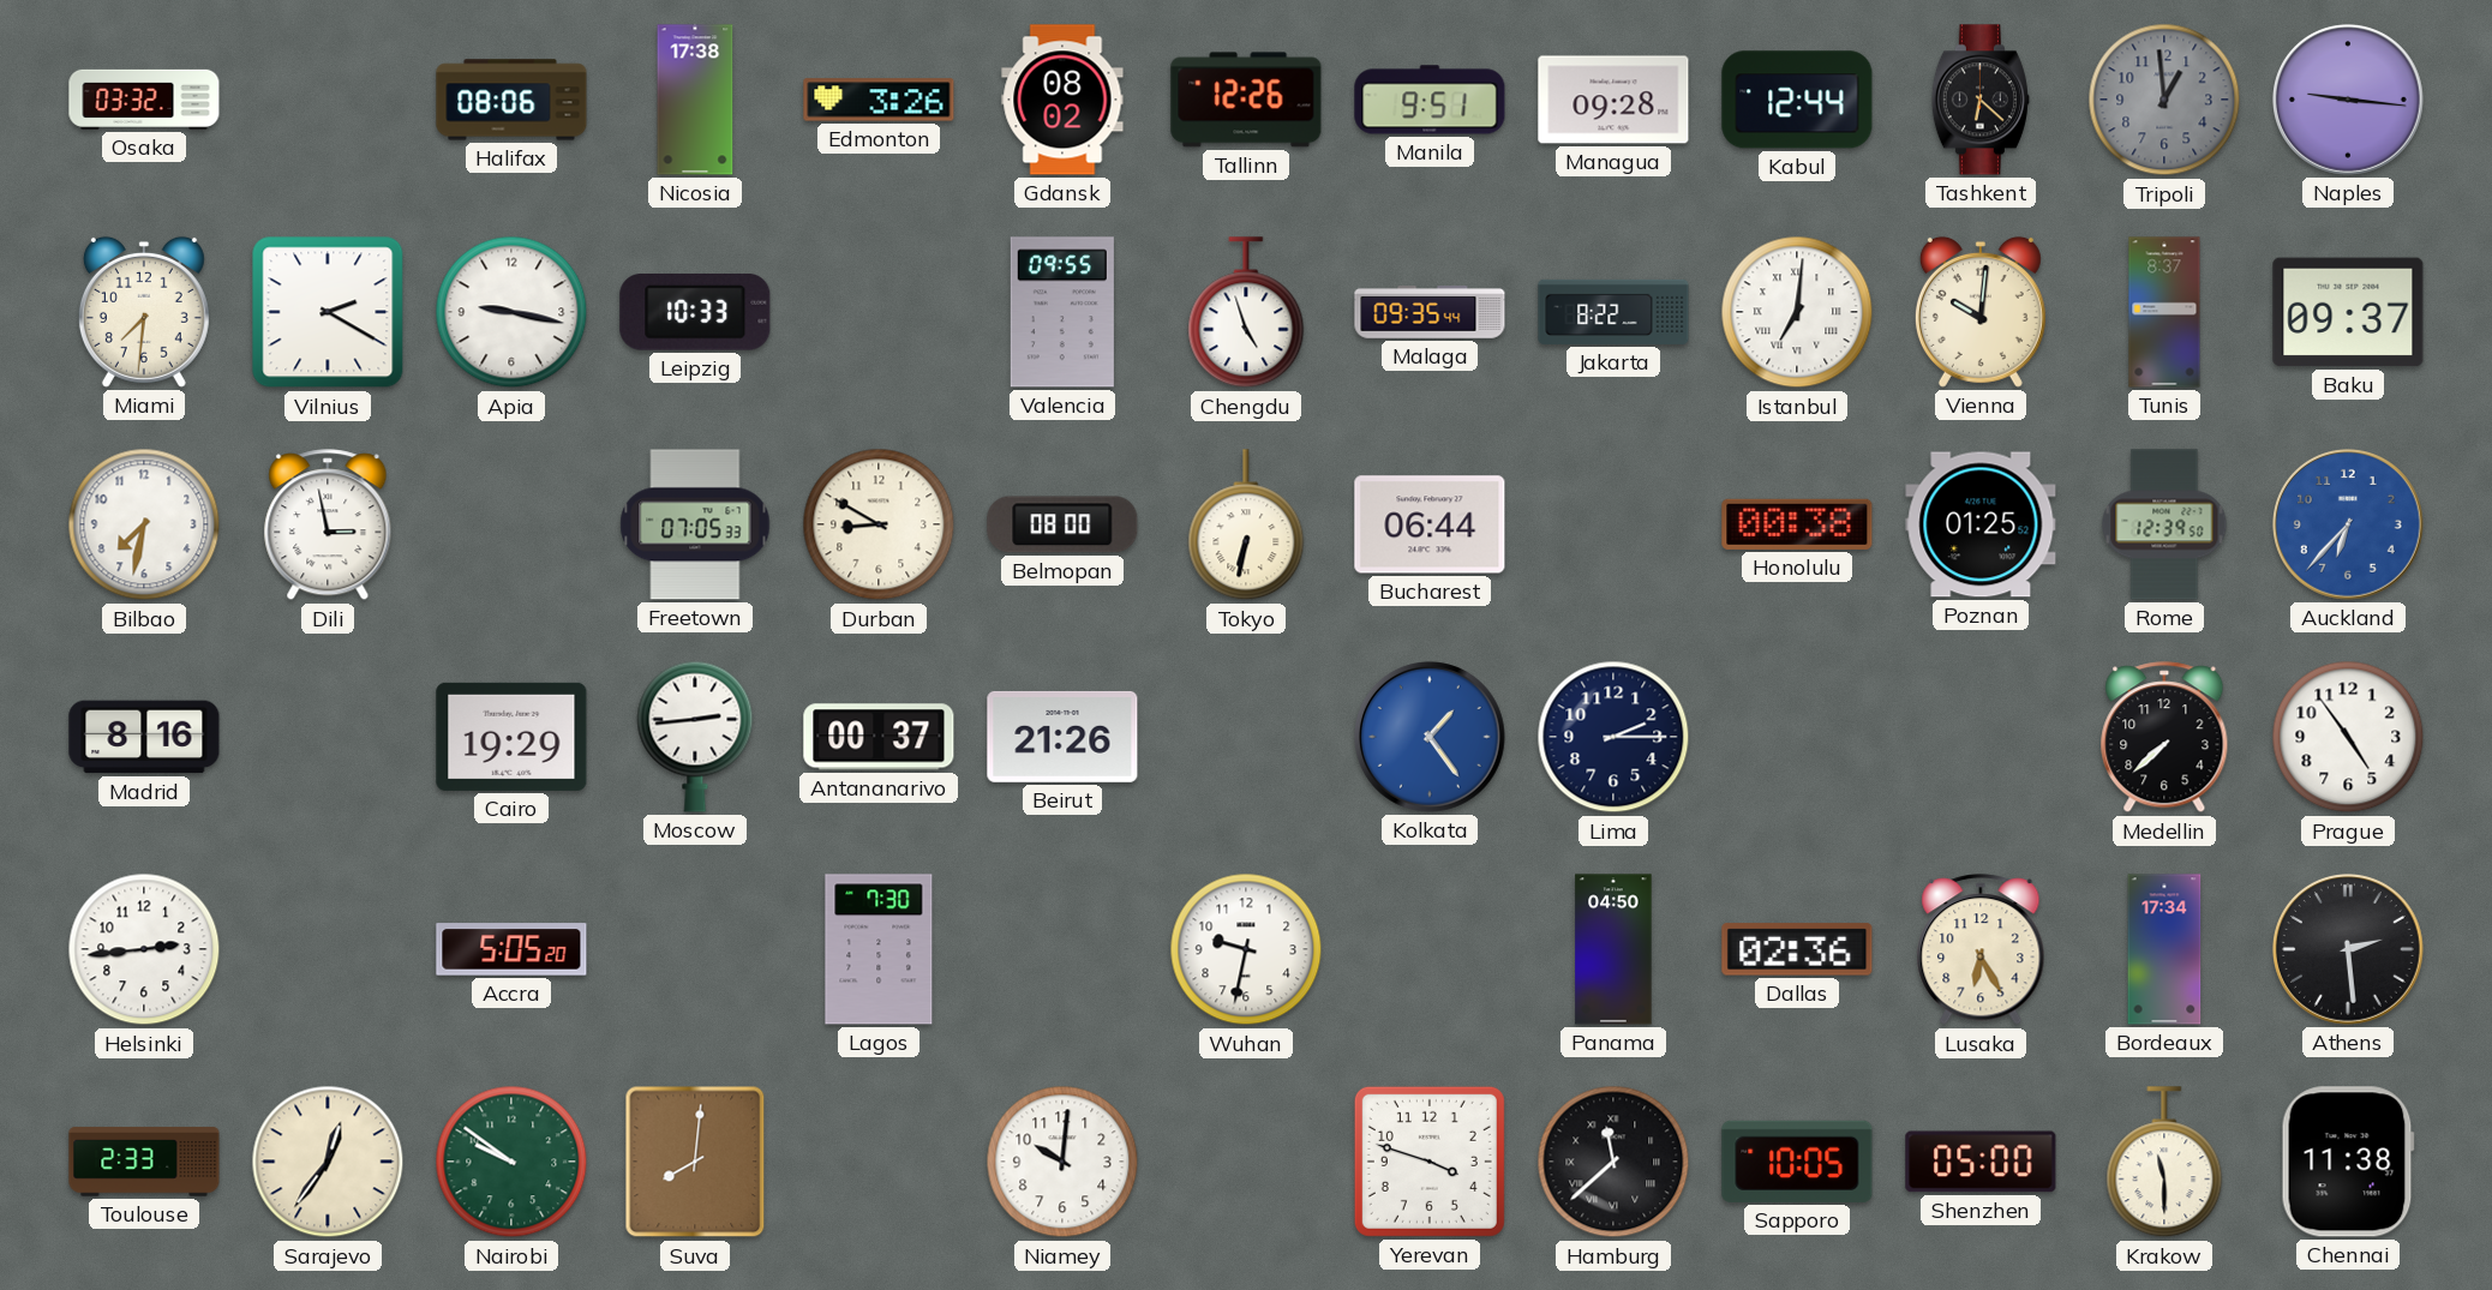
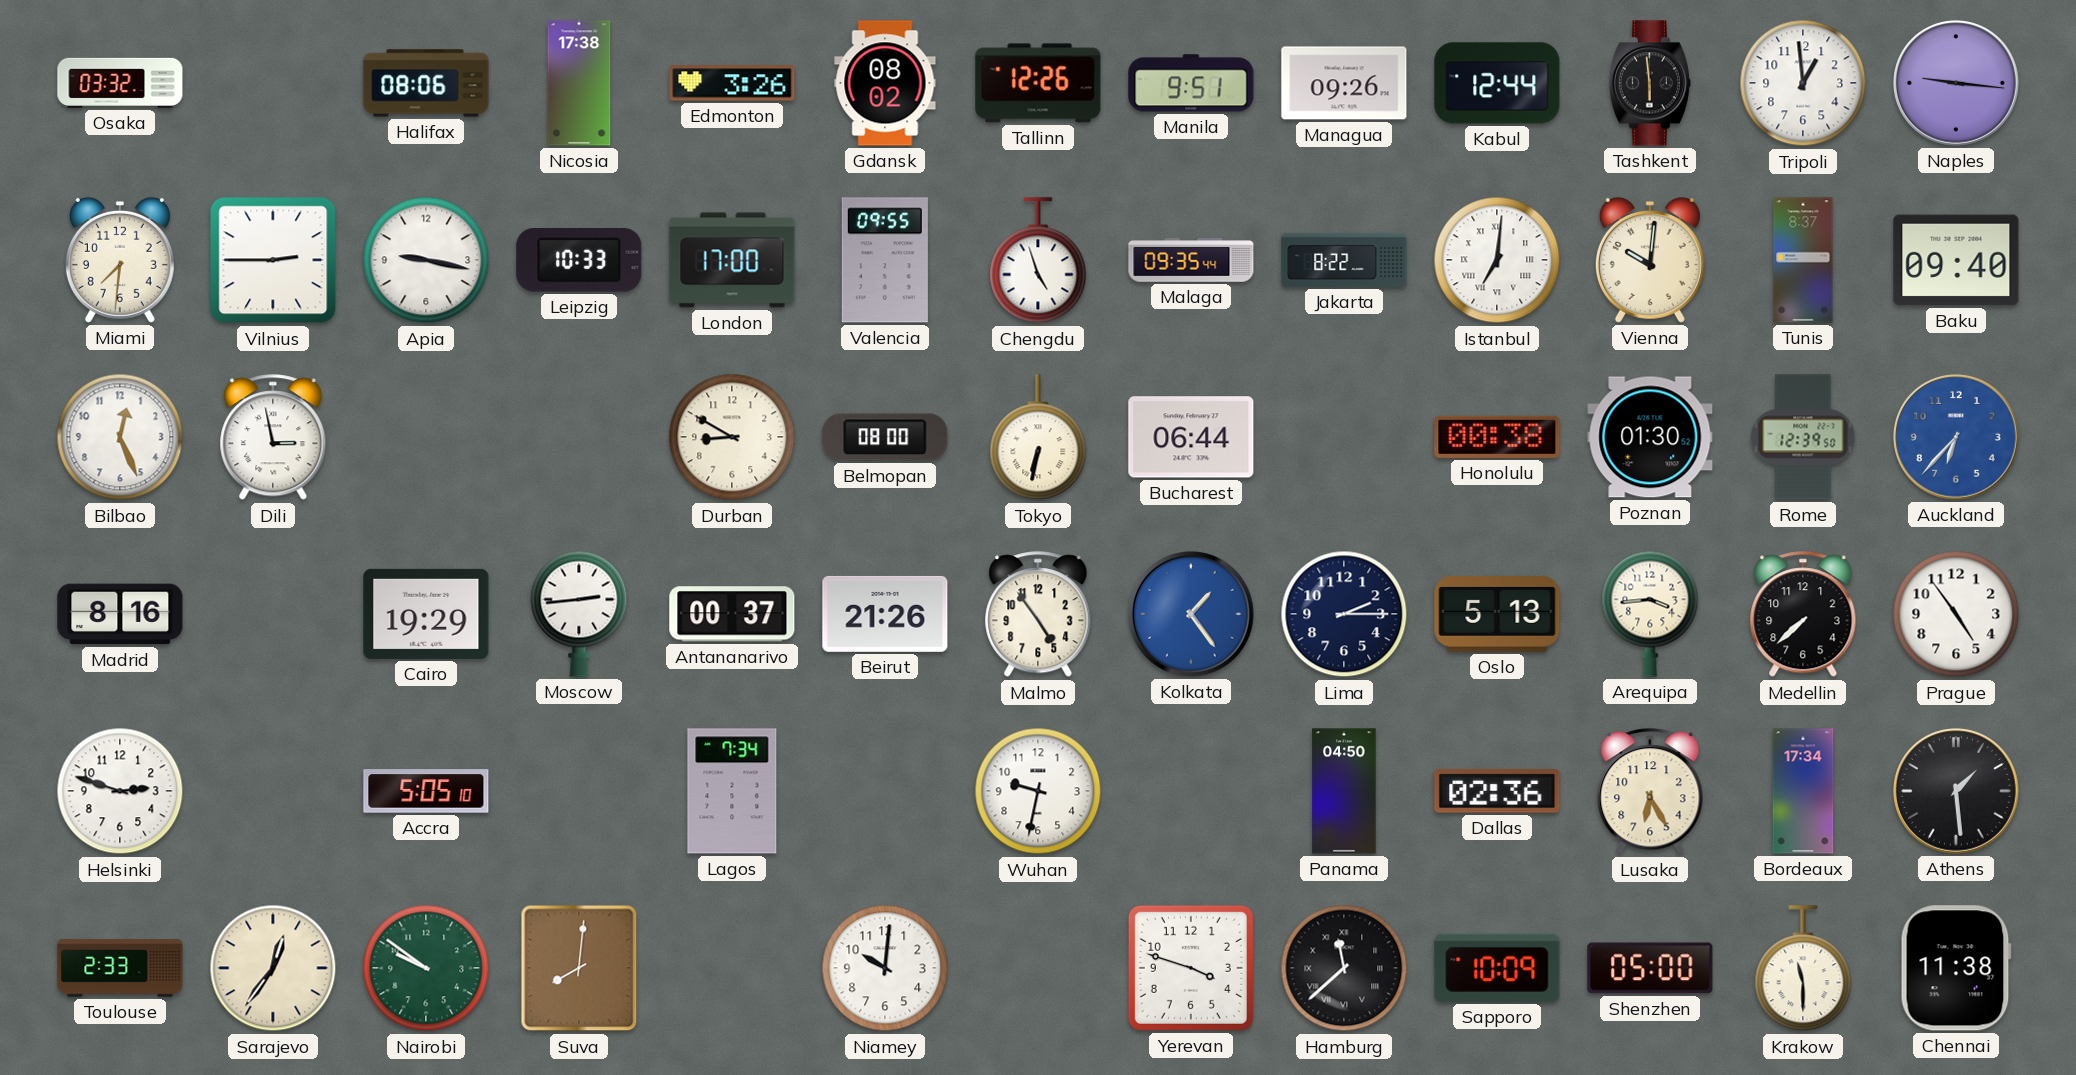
Managua: 09:28 -> 09:26
Tashkent: 6:22 -> 5:59
Tripoli dial: grey -> white
Vilnius: 2:20 -> 2:45
London: none -> 17:00
Baku: 09:37 -> 09:40
Bilbao: 7:32 -> 12:26
Freetown: 07:05 -> none
Poznan: 01:25 -> 01:30
Malmo: none -> 4:54
Oslo: none -> 5:13
Arequipa: none -> 3:44
Helsinki: 2:44 -> 2:48
Accra: 5:05:20 -> 5:05:10
Lagos: 7:30 -> 7:34
Athens: 2:29 -> 1:29
Sapporo: 10:05 -> 10:09
